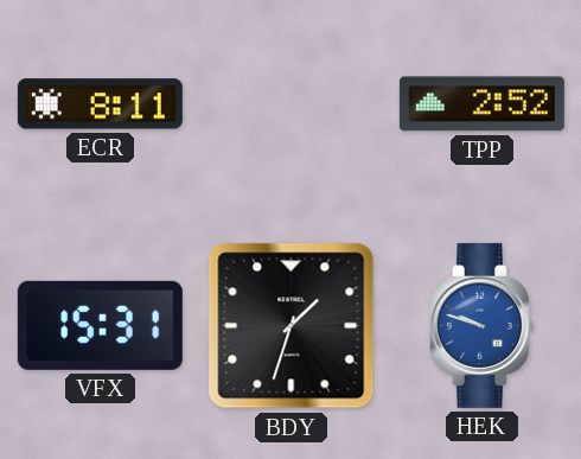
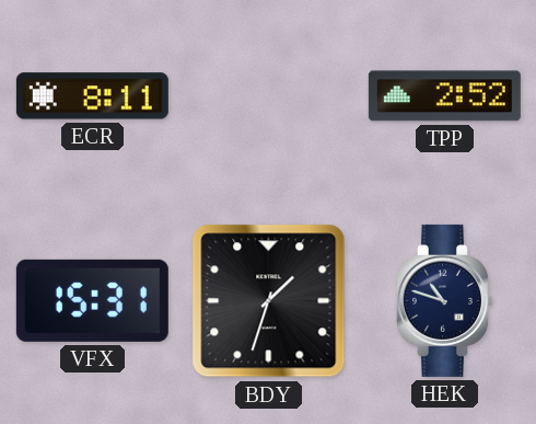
HEK: 9:48 -> 10:48
HEK dial: blue -> navy
